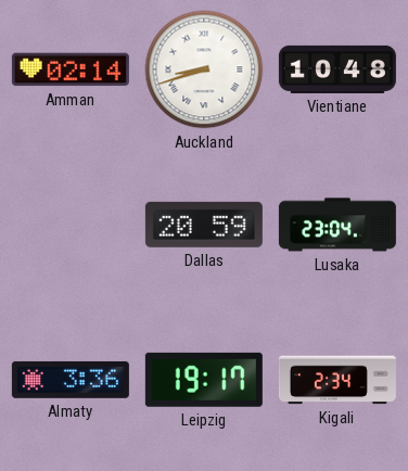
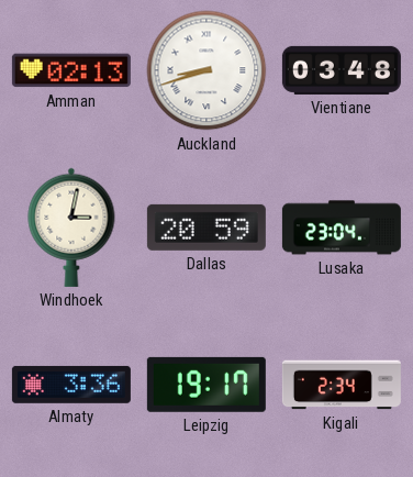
Amman: 02:14 -> 02:13
Vientiane: 10:48 -> 03:48
Windhoek: none -> 3:02
